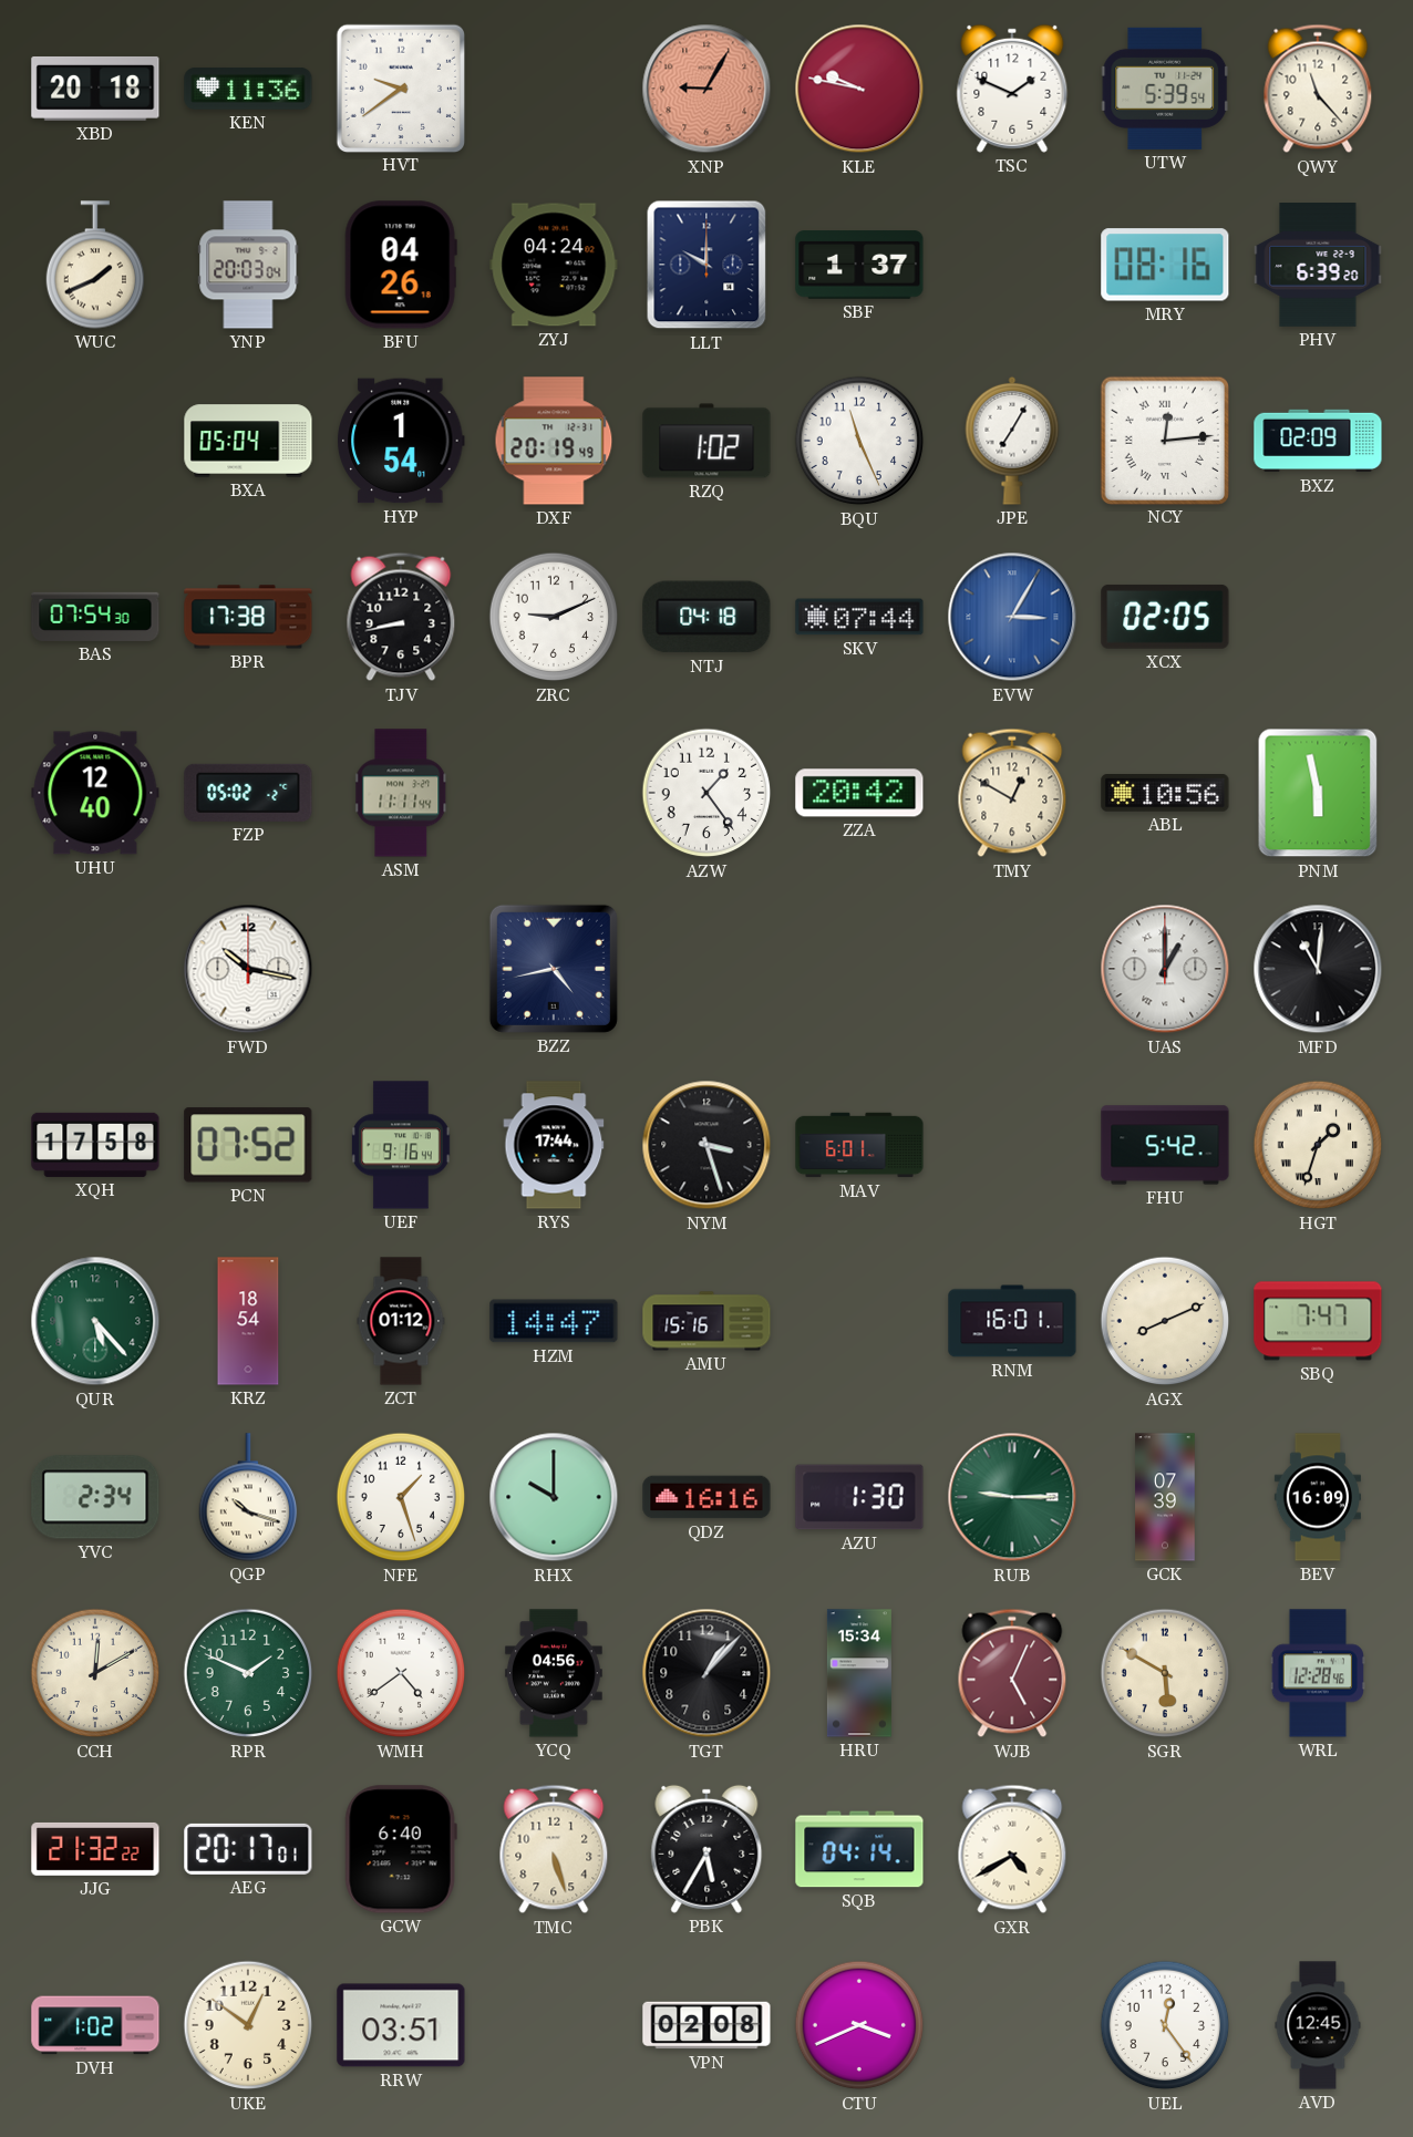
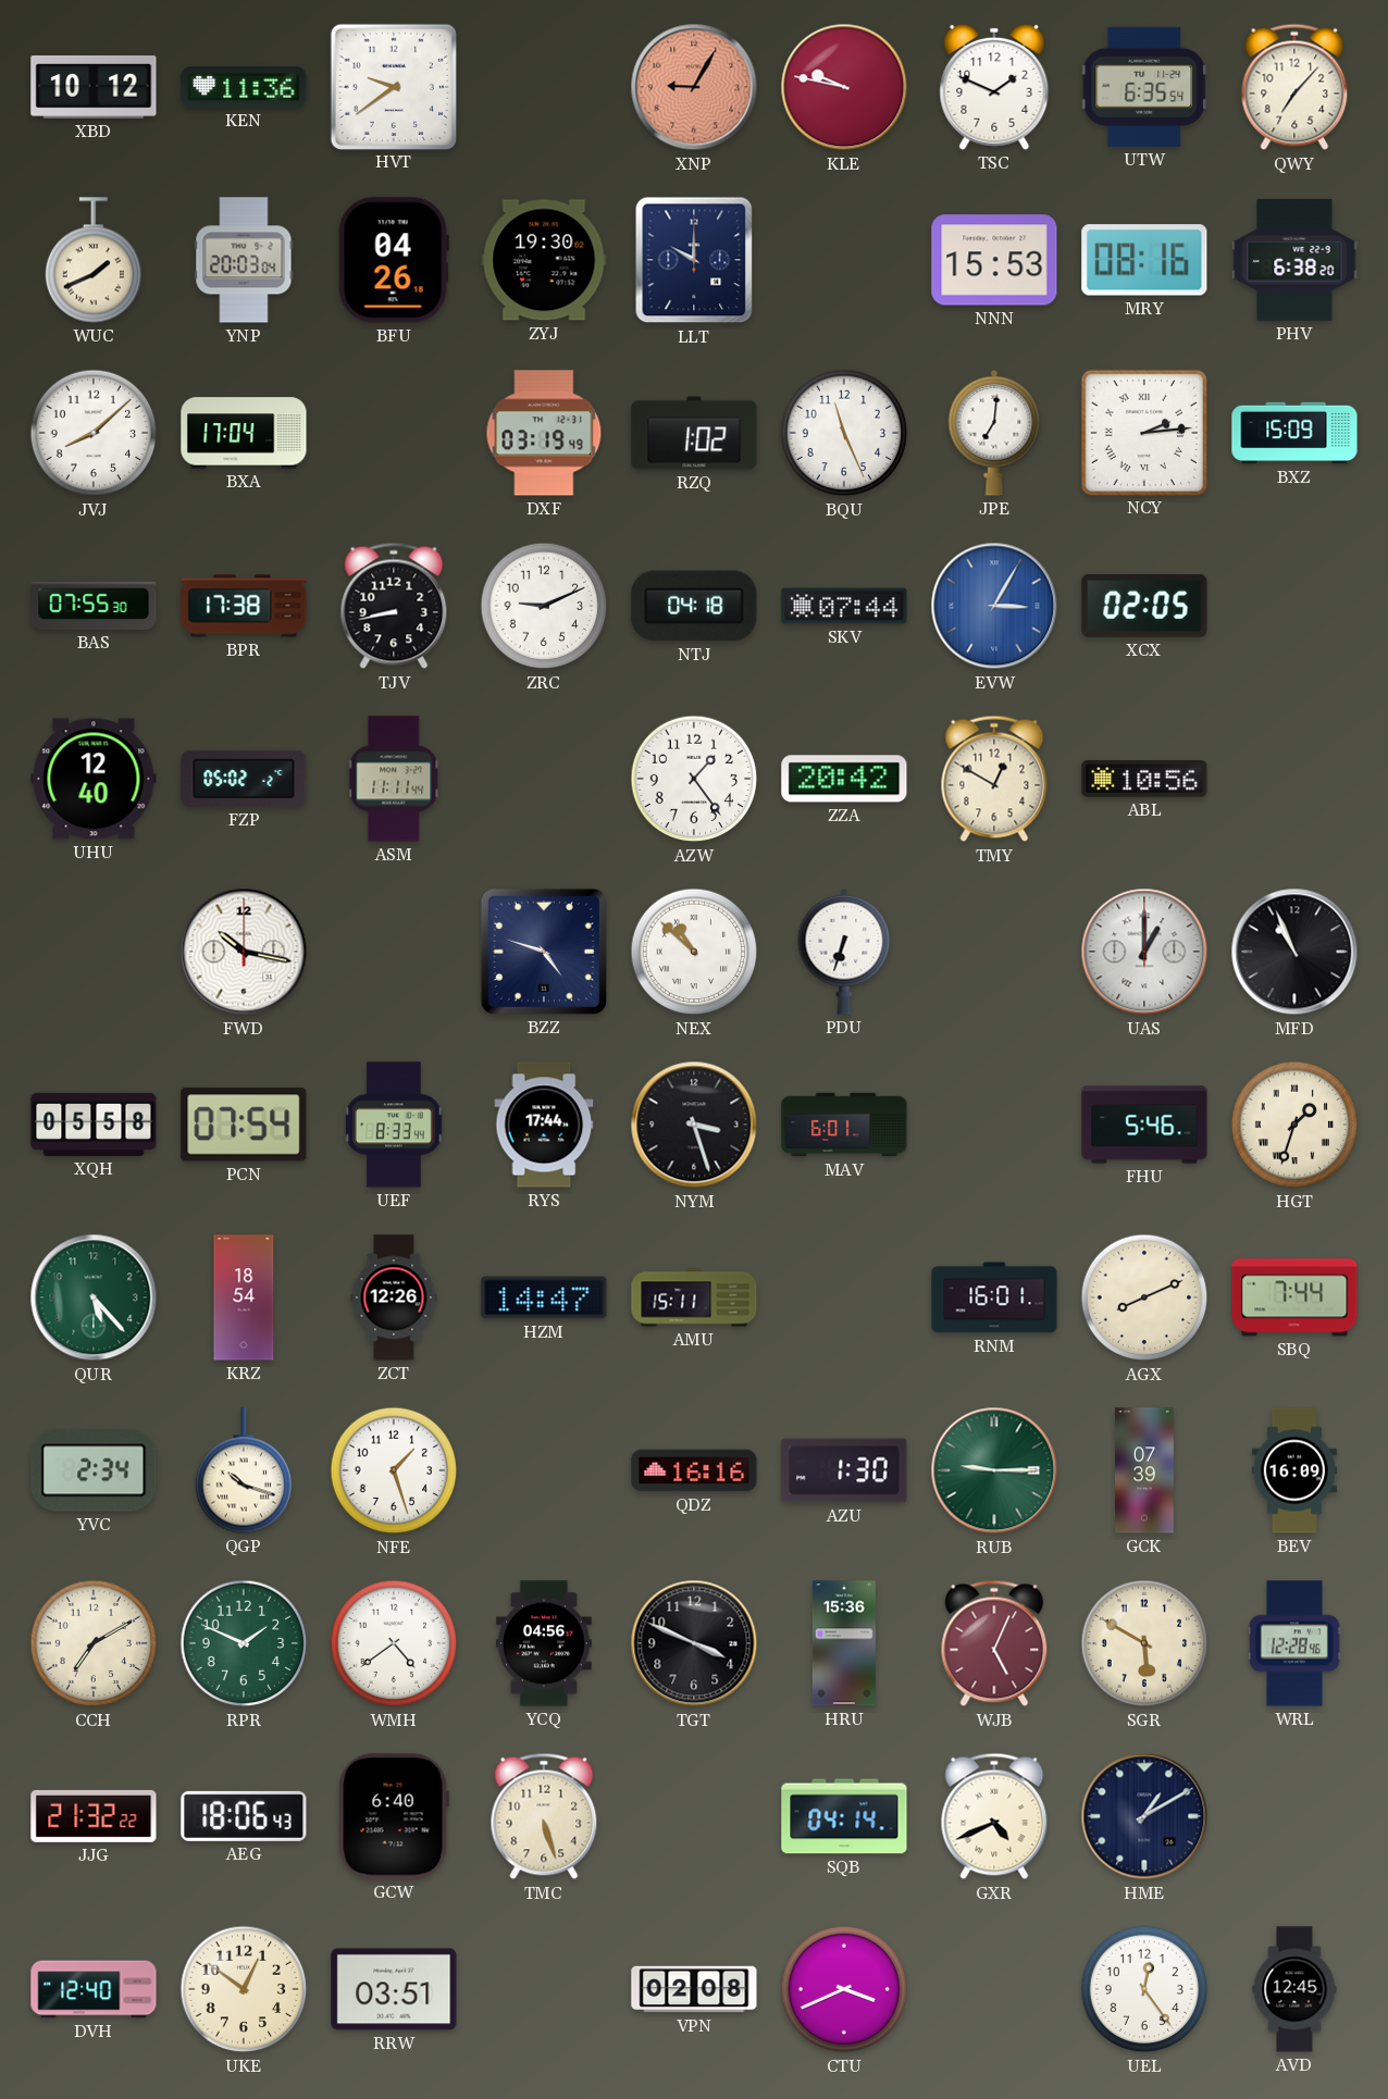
XBD: 20:18 -> 10:12
UTW: 5:39 -> 6:35
QWY: 11:23 -> 7:07
ZYJ: 04:24 -> 19:30
SBF: 1:37 -> none
NNN: none -> 15:53
PHV: 6:39 -> 6:38
JVJ: none -> 8:08
BXA: 05:04 -> 17:04
HYP: 1:54 -> none
DXF: 20:19 -> 03:19
JPE: 7:05 -> 7:01
NCY: 12:14 -> 2:14
BXZ: 02:09 -> 15:09
BAS: 07:54 -> 07:55
PNM: 5:58 -> none
BZZ: 4:43 -> 4:48
NEX: none -> 10:52
PDU: none -> 6:33
MFD: 11:01 -> 10:56
XQH: 17:58 -> 05:58
PCN: 07:52 -> 07:54
UEF: 9:16 -> 8:33
FHU: 5:42 -> 5:46
ZCT: 01:12 -> 12:26
AMU: 15:16 -> 15:11
SBQ: 7:47 -> 7:44
RHX: 10:00 -> none
CCH: 12:10 -> 7:10
TGT: 1:07 -> 3:49
HRU: 15:34 -> 15:36
AEG: 20:17 -> 18:06
PBK: 5:35 -> none
GXR: 4:40 -> 4:41
HME: none -> 1:10
DVH: 1:02 -> 12:40
